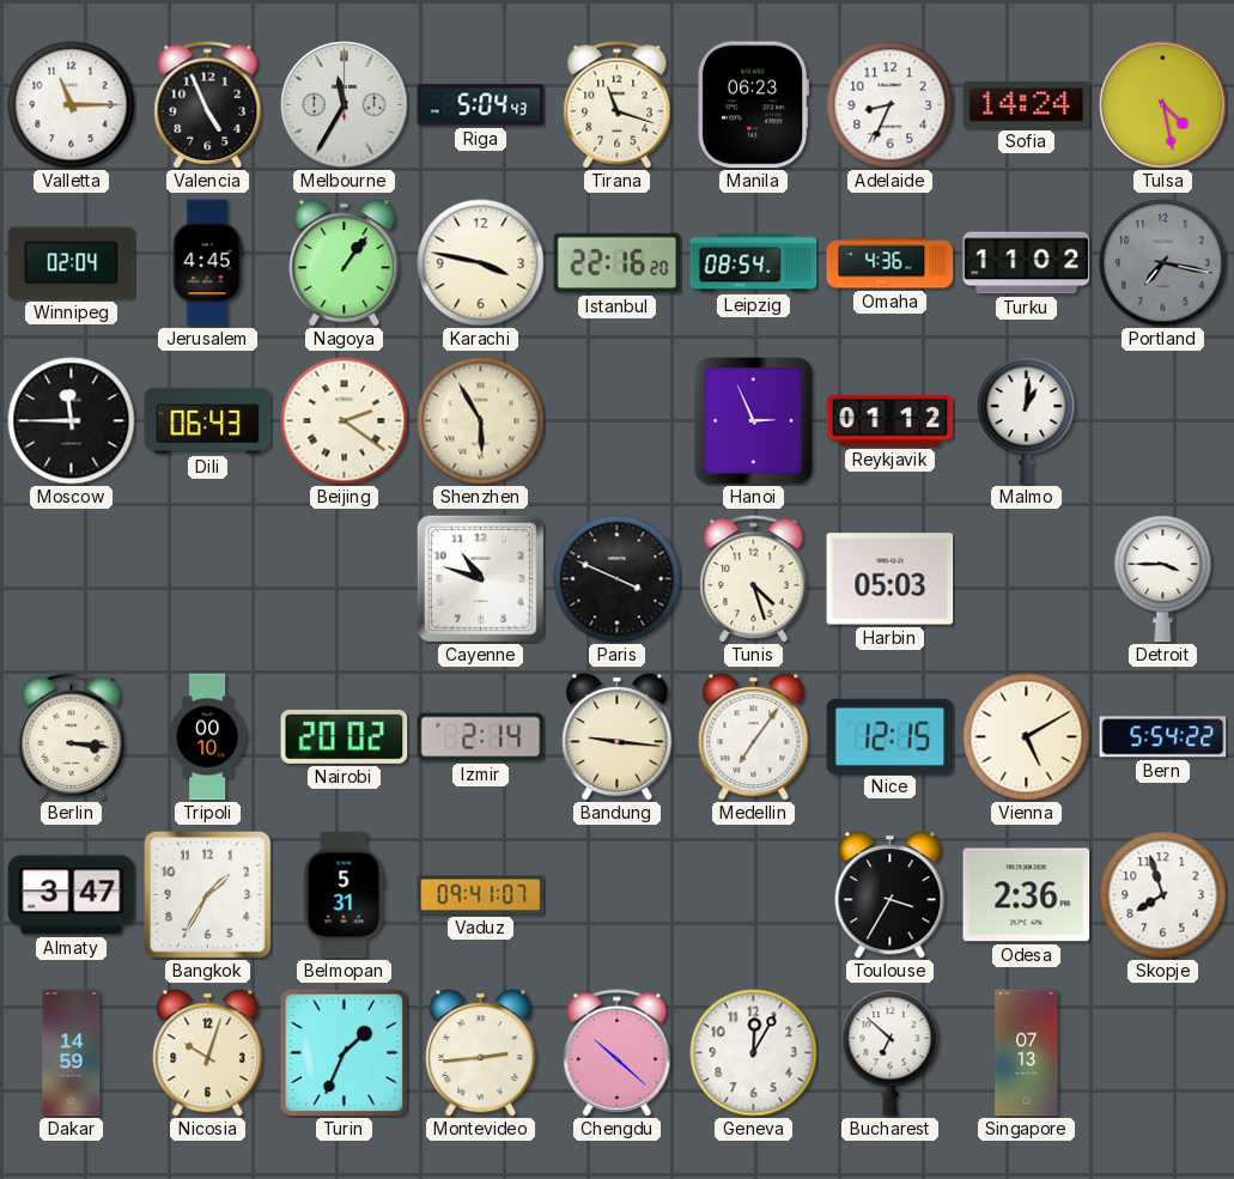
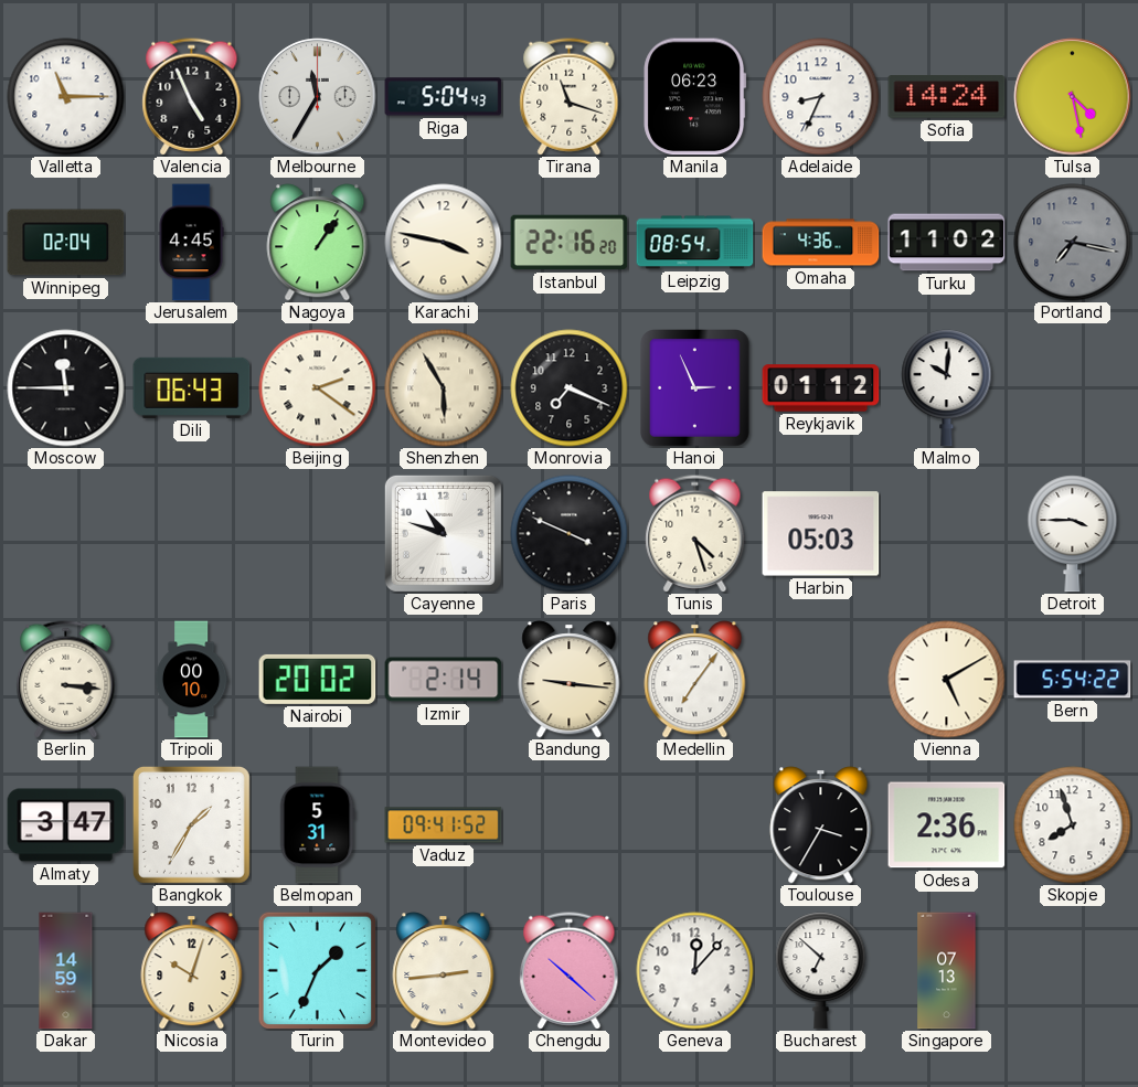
Monrovia: none -> 7:19
Malmo: 1:01 -> 10:01
Nice: 12:15 -> none
Vaduz: 09:41:07 -> 09:41:52
Geneva: 12:05 -> 12:07
